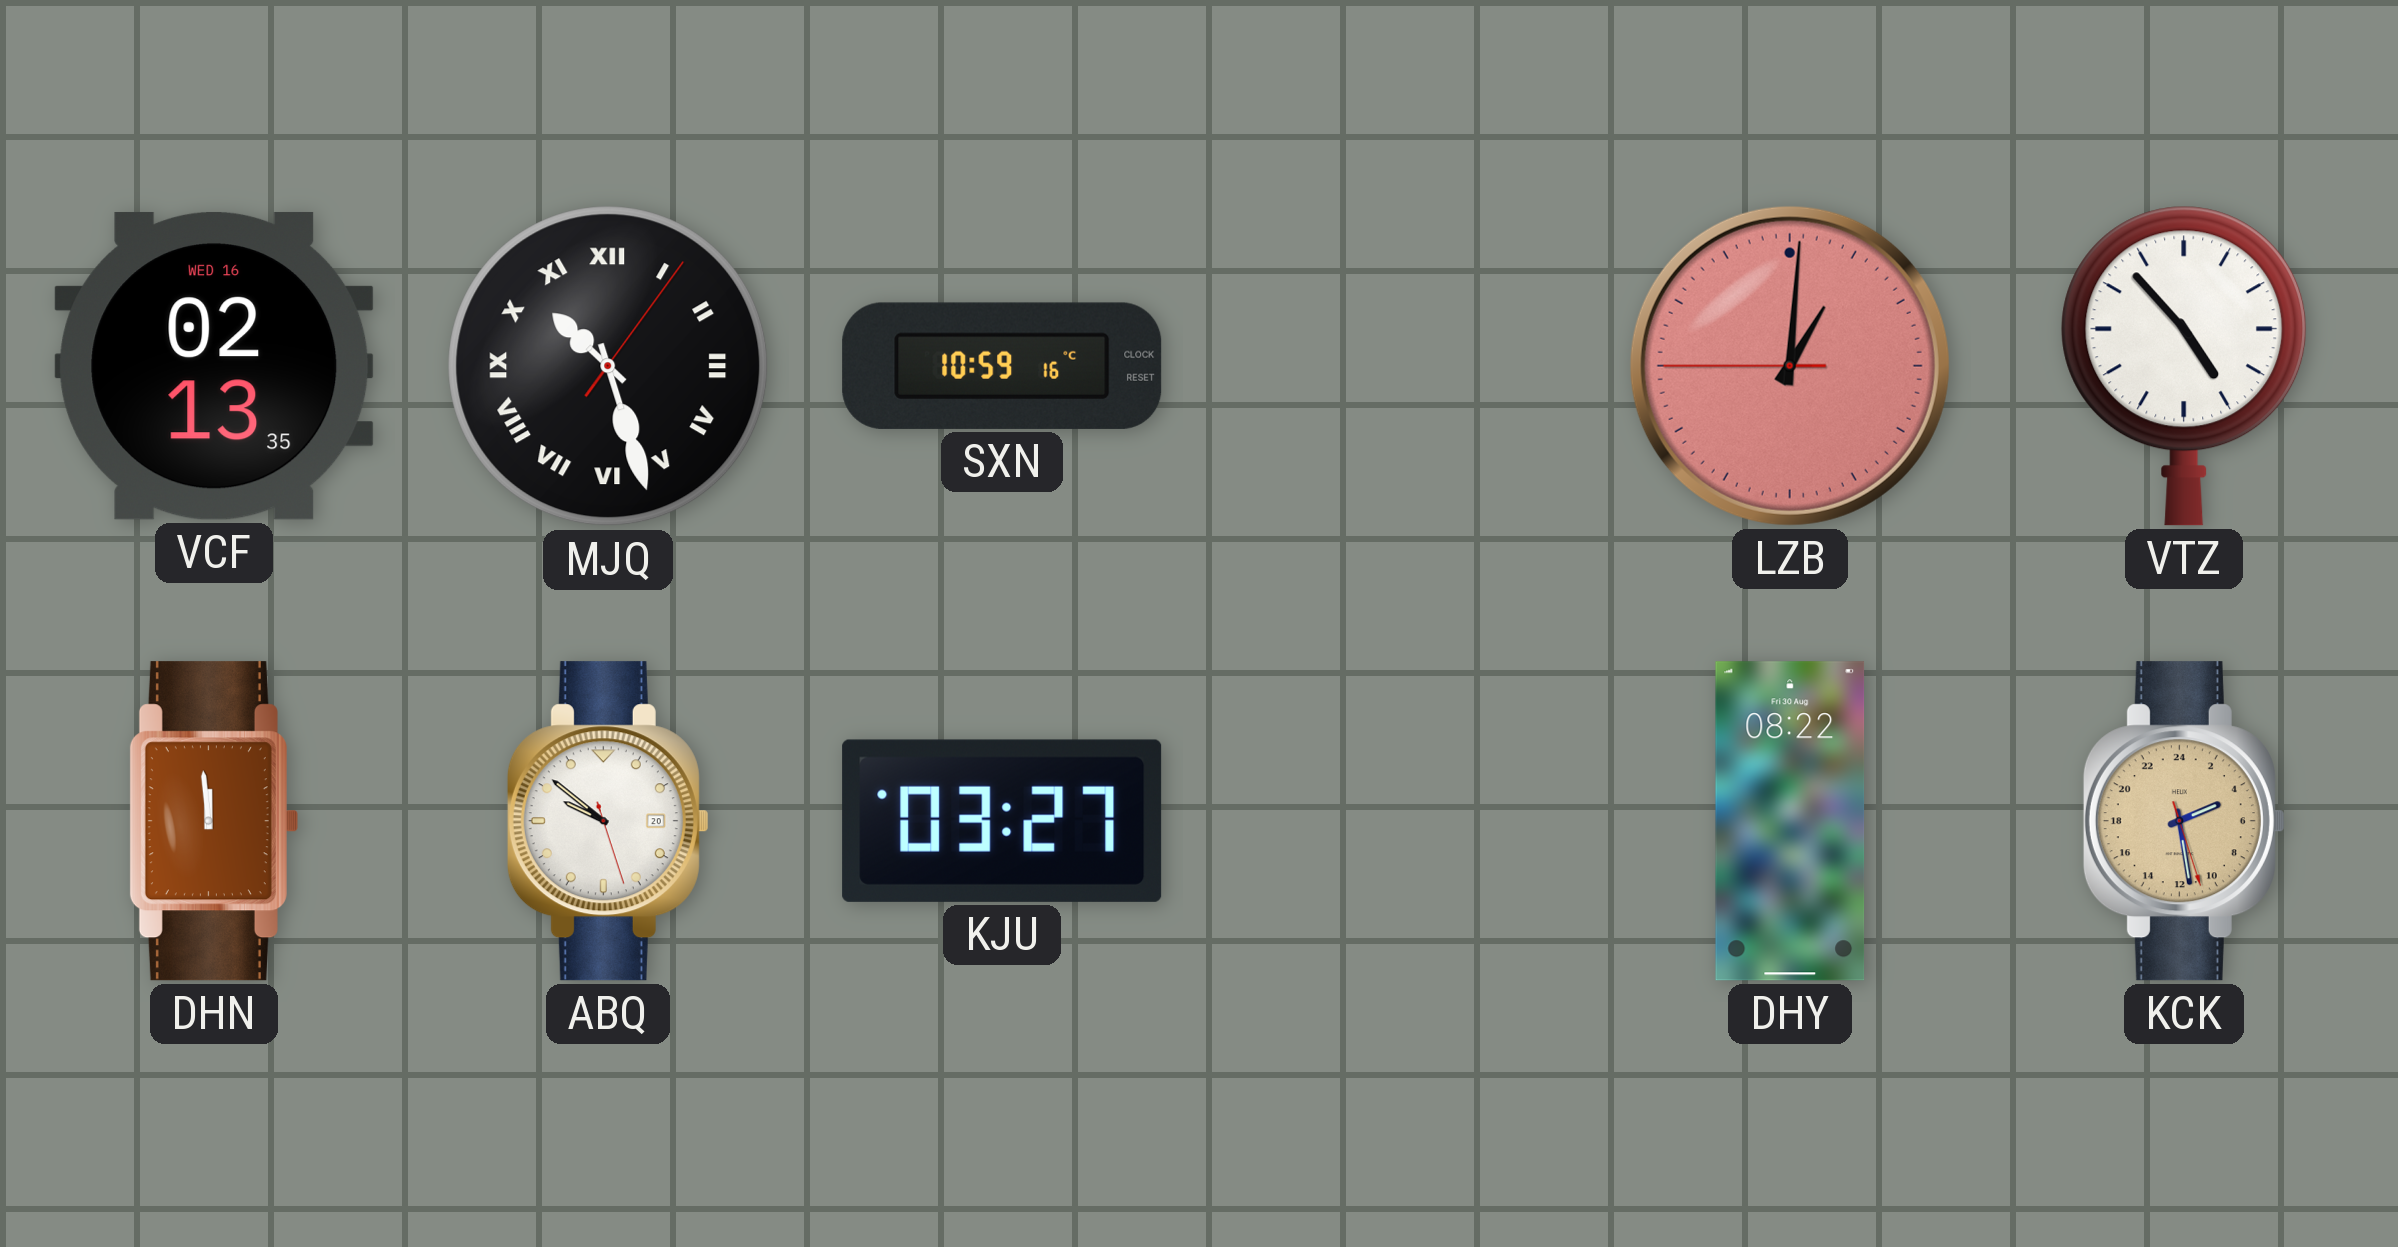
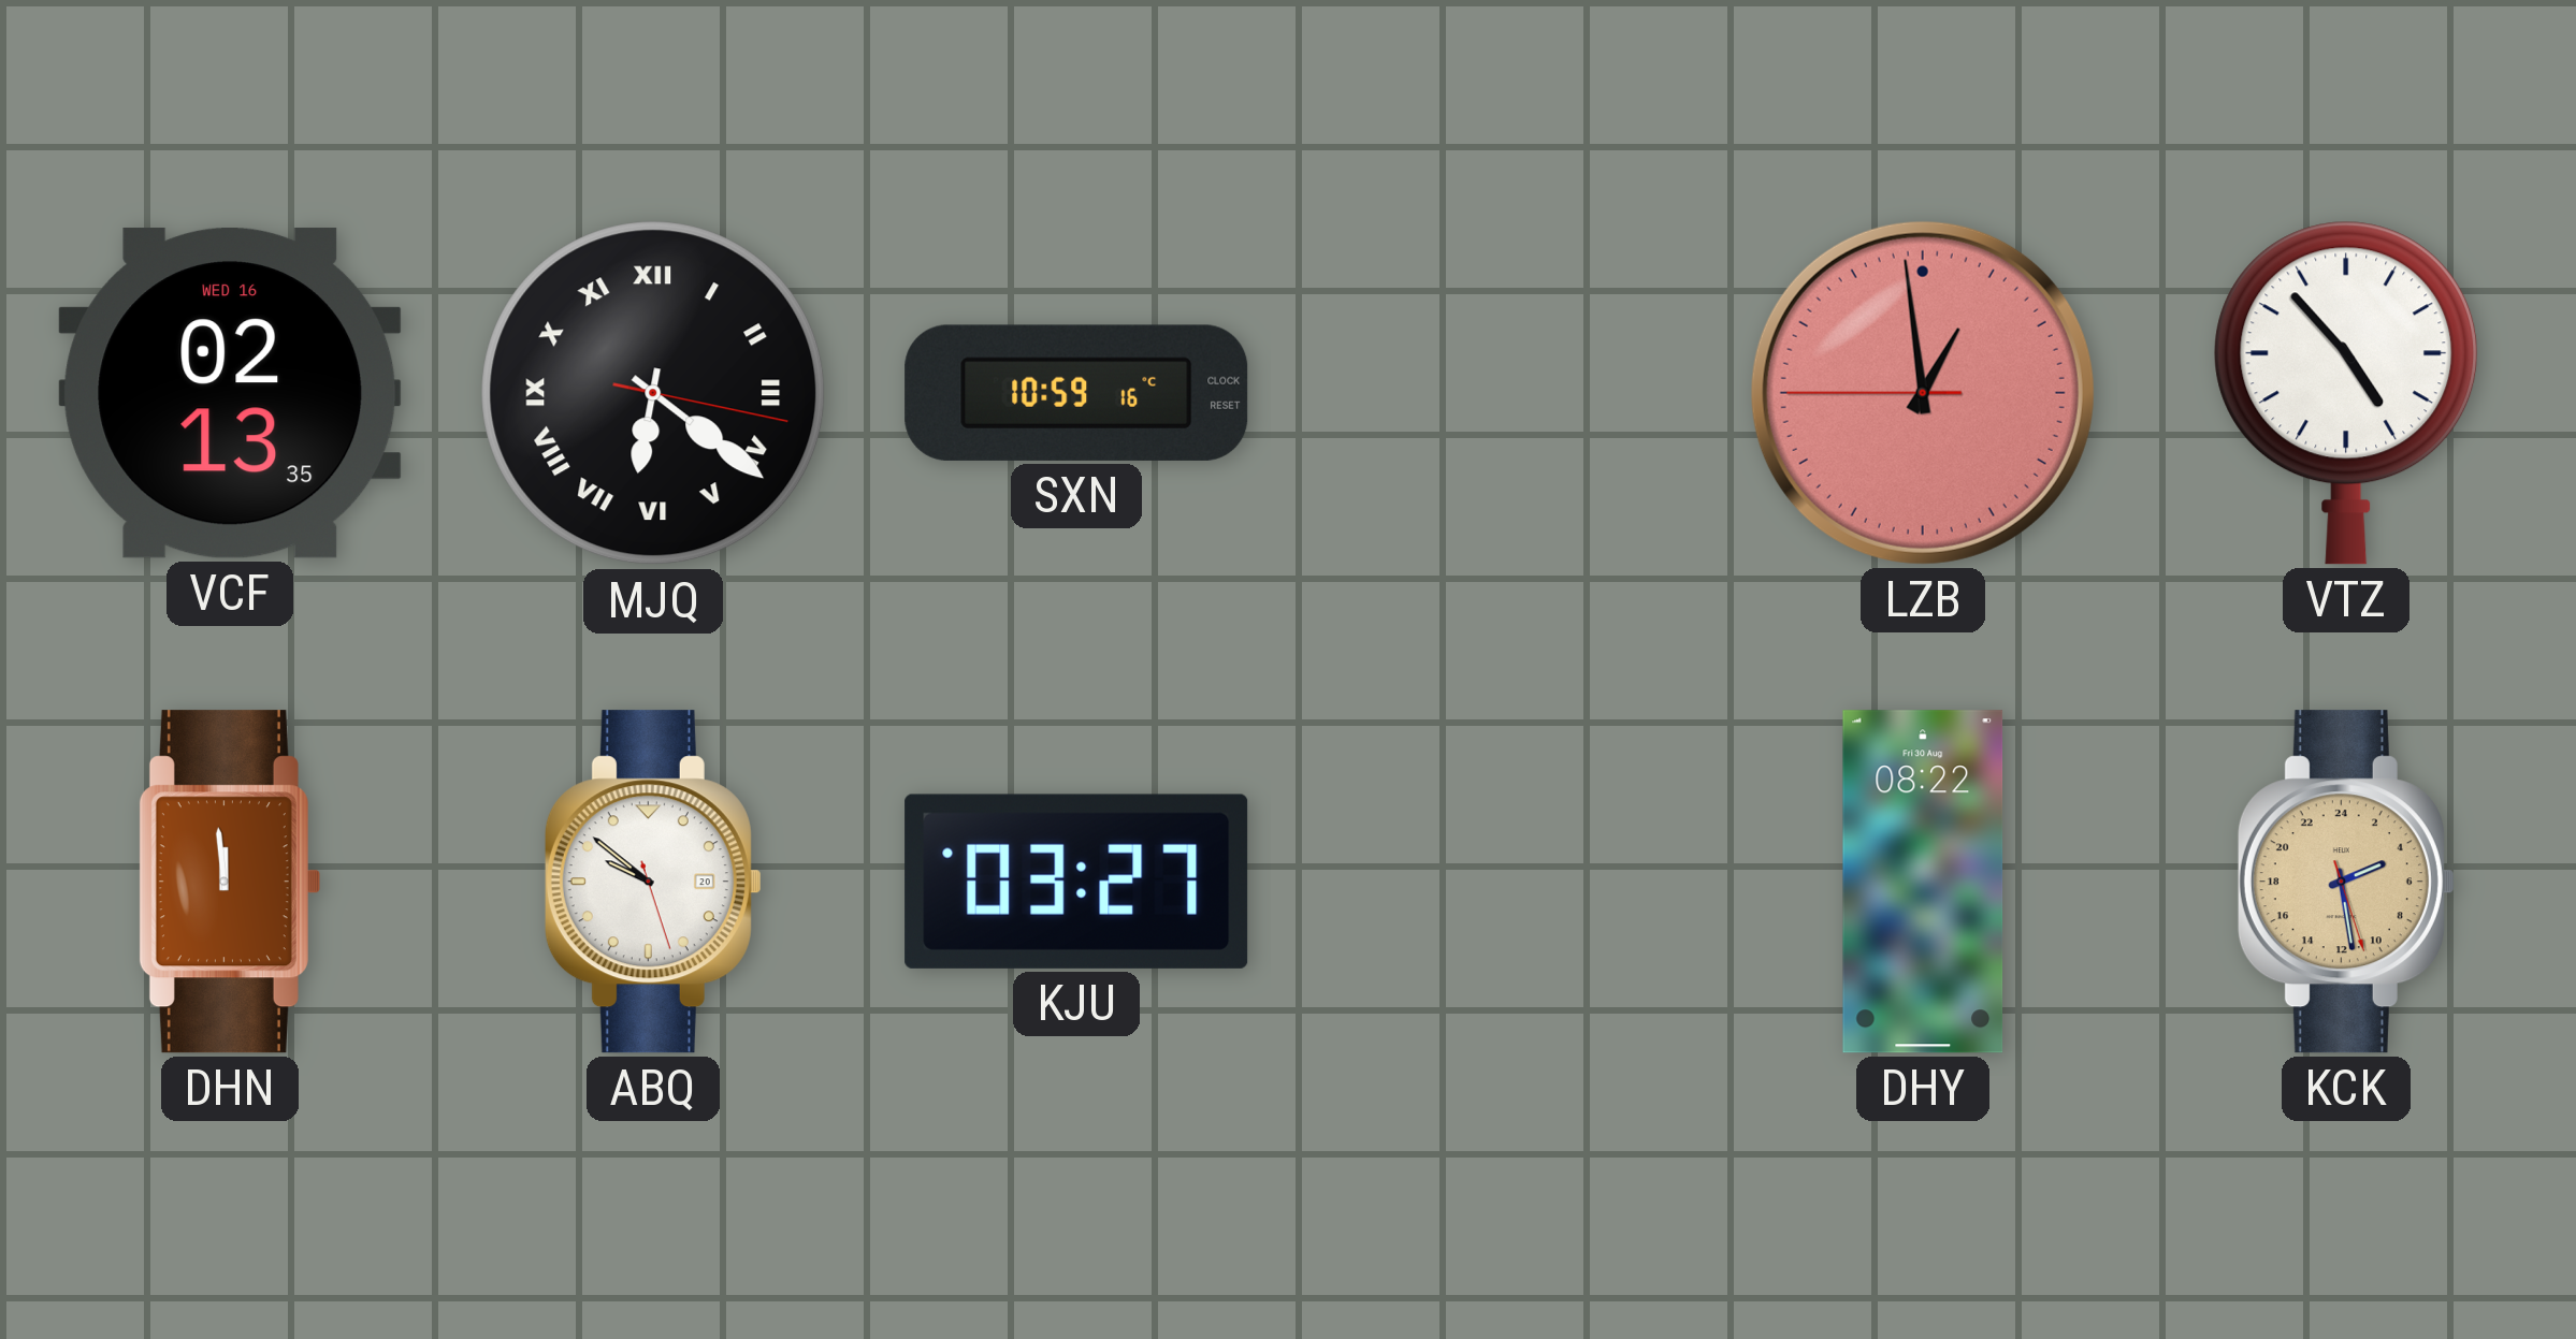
MJQ: 10:27 -> 6:21
LZB: 1:00 -> 12:58
